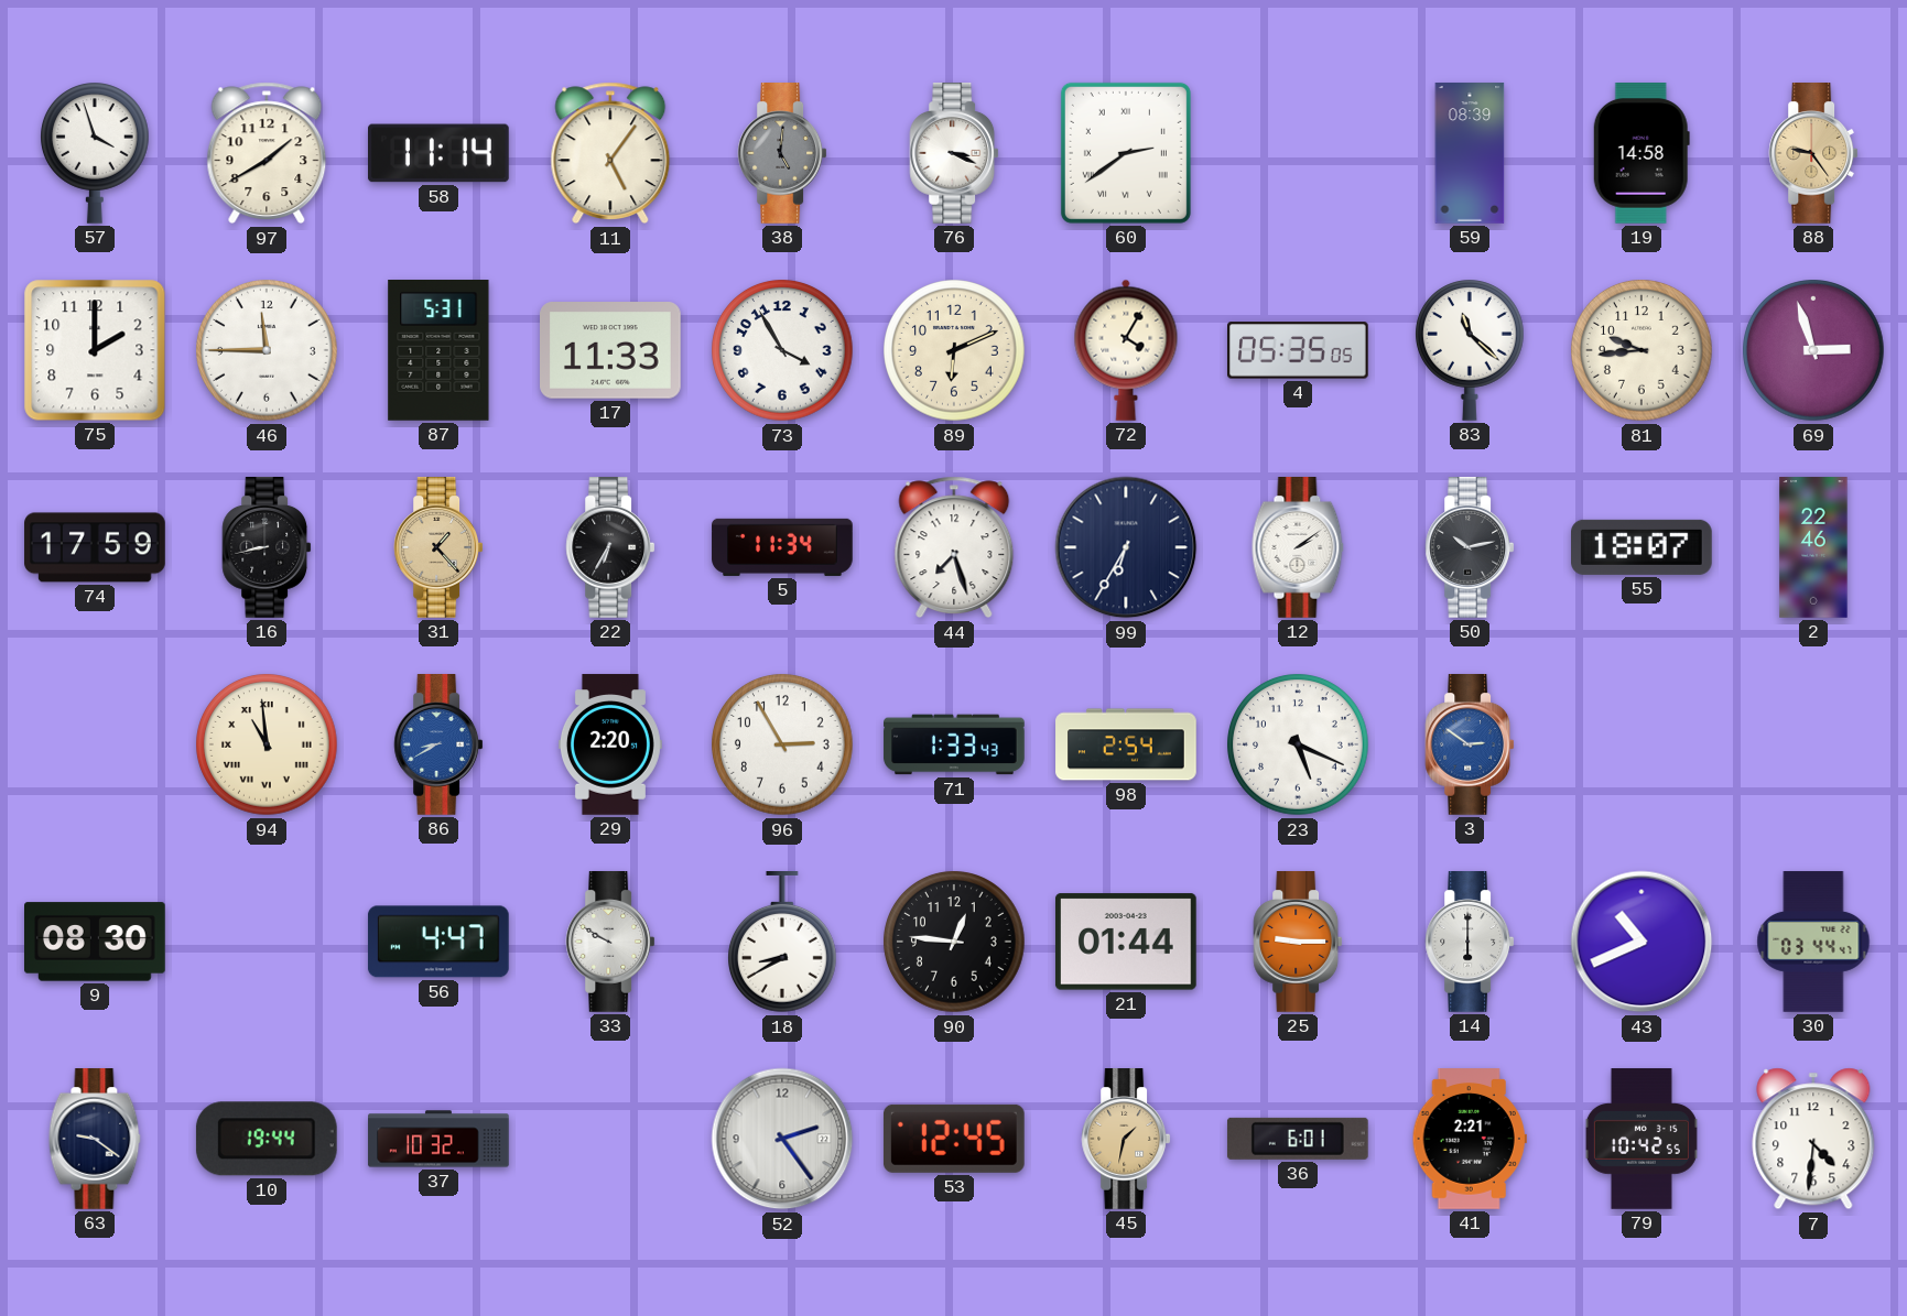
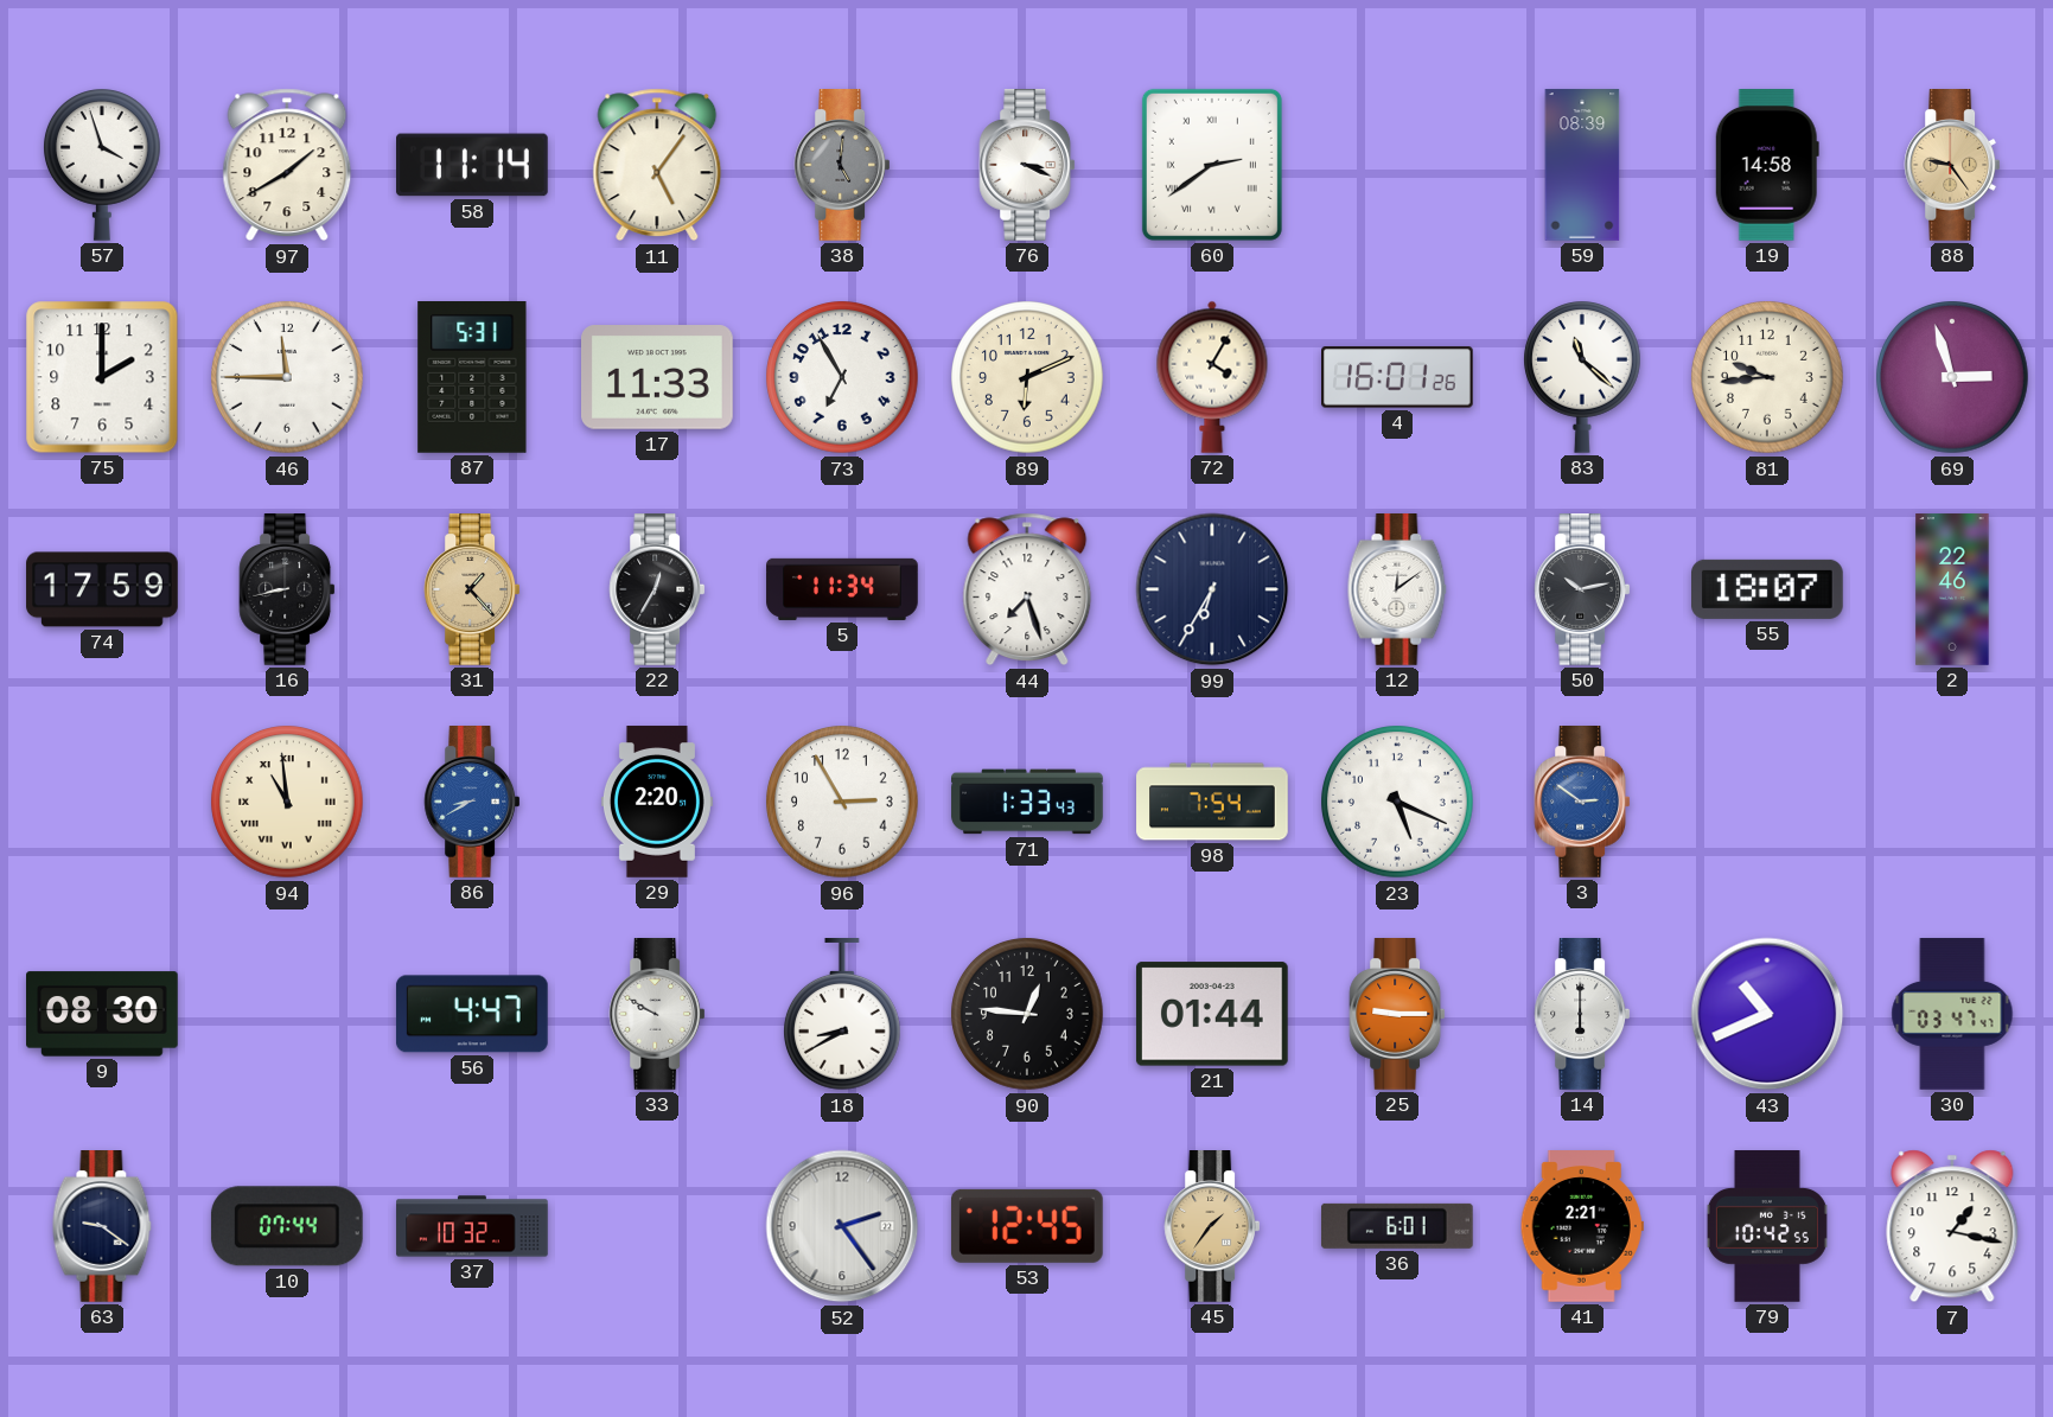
73: 3:55 -> 6:55
4: 05:35 -> 16:01
22: 6:35 -> 12:35
12: 2:09 -> 12:09
98: 2:54 -> 7:54
30: 03:44 -> 03:47
10: 19:44 -> 07:44
45: 1:32 -> 1:36
7: 4:31 -> 1:17
